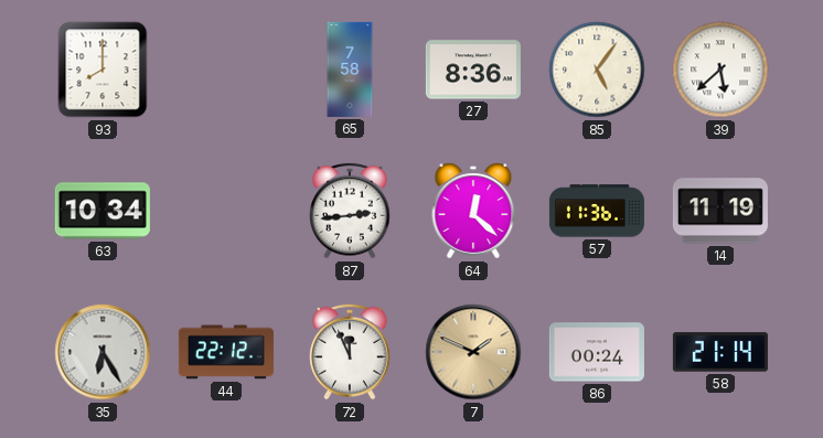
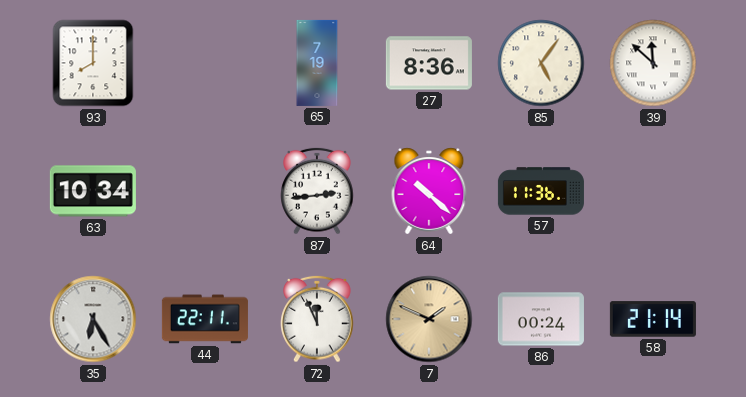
65: 7:58 -> 7:19
39: 5:38 -> 11:52
64: 12:22 -> 10:22
14: 11:19 -> none
44: 22:12 -> 22:11
